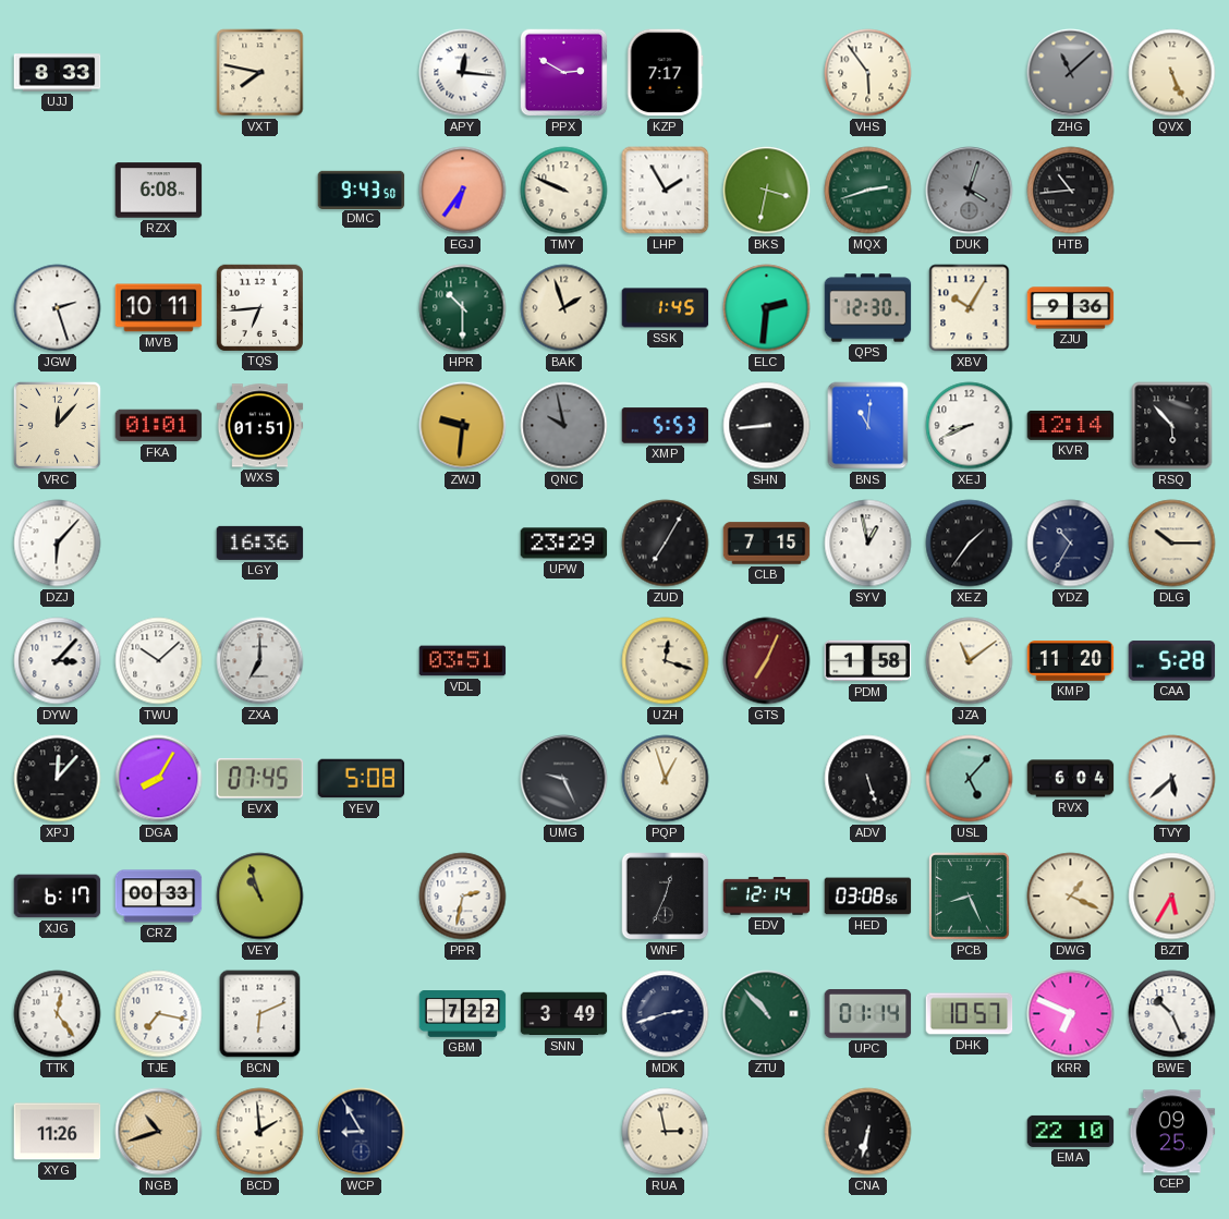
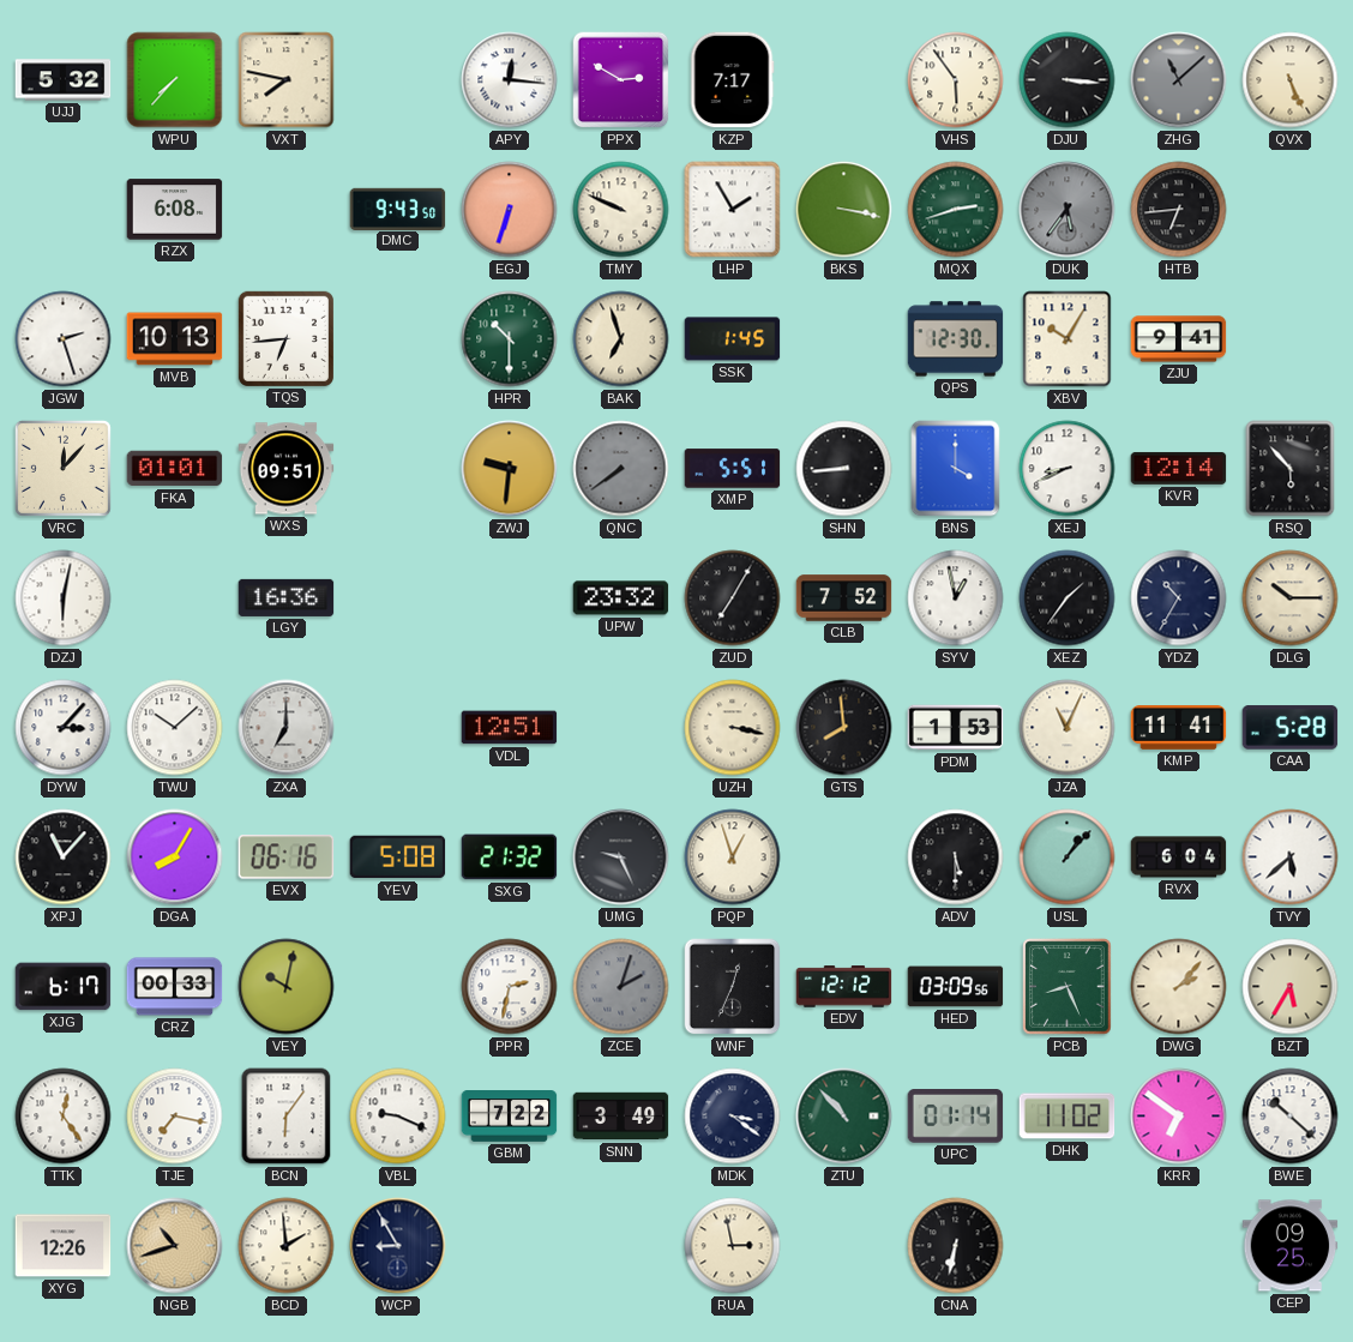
UJJ: 8:33 -> 5:32
WPU: none -> 7:37
DJU: none -> 3:16
EGJ: 6:36 -> 6:33
BKS: 3:32 -> 3:17
DUK: 4:03 -> 5:36
HTB: 10:44 -> 6:44
MVB: 10:11 -> 10:13
BAK: 1:57 -> 6:57
ELC: 2:31 -> none
ZJU: 9:36 -> 9:41
WXS: 01:51 -> 09:51
QNC: 9:58 -> 7:39
XMP: 5:53 -> 5:51
BNS: 11:01 -> 4:00
DZJ: 6:07 -> 6:02
UPW: 23:29 -> 23:32
CLB: 7:15 -> 7:52
VDL: 03:51 -> 12:51
UZH: 12:18 -> 3:17
GTS: 7:04 -> 7:59
GTS dial: burgundy -> black
PDM: 1:58 -> 1:53
JZA: 11:09 -> 11:04
KMP: 11:20 -> 11:41
XPJ: 12:07 -> 11:07
EVX: 07:45 -> 06:16
SXG: none -> 21:32
ADV: 5:27 -> 5:30
USL: 5:07 -> 1:07
VEY: 10:57 -> 10:02
ZCE: none -> 2:03
EDV: 12:14 -> 12:12
HED: 03:08 -> 03:09
DWG: 1:19 -> 2:07
BCN: 6:11 -> 6:06
VBL: none -> 9:19
MDK: 2:42 -> 3:21
DHK: 10:57 -> 11:02
KRR: 6:49 -> 6:51
BWE: 10:26 -> 10:22
XYG: 11:26 -> 12:26
EMA: 22:10 -> none
